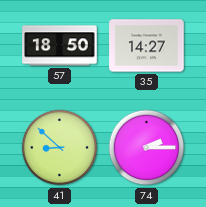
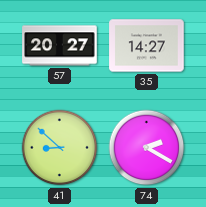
57: 18:50 -> 20:27
74: 2:15 -> 2:20
